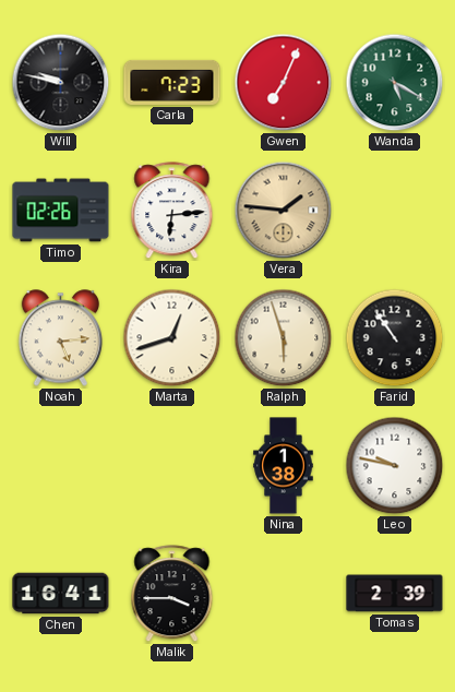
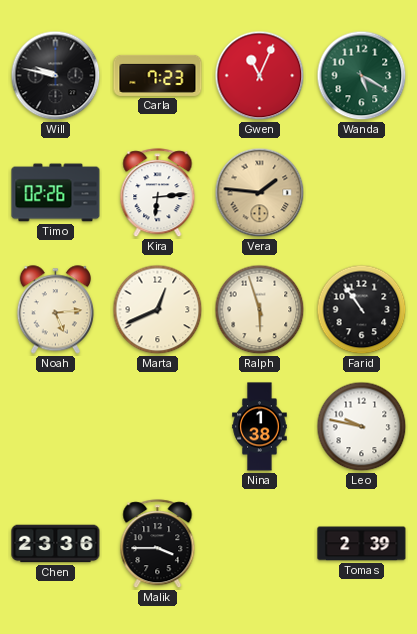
Gwen: 7:04 -> 11:04
Marta: 12:42 -> 12:41
Chen: 16:41 -> 23:36
